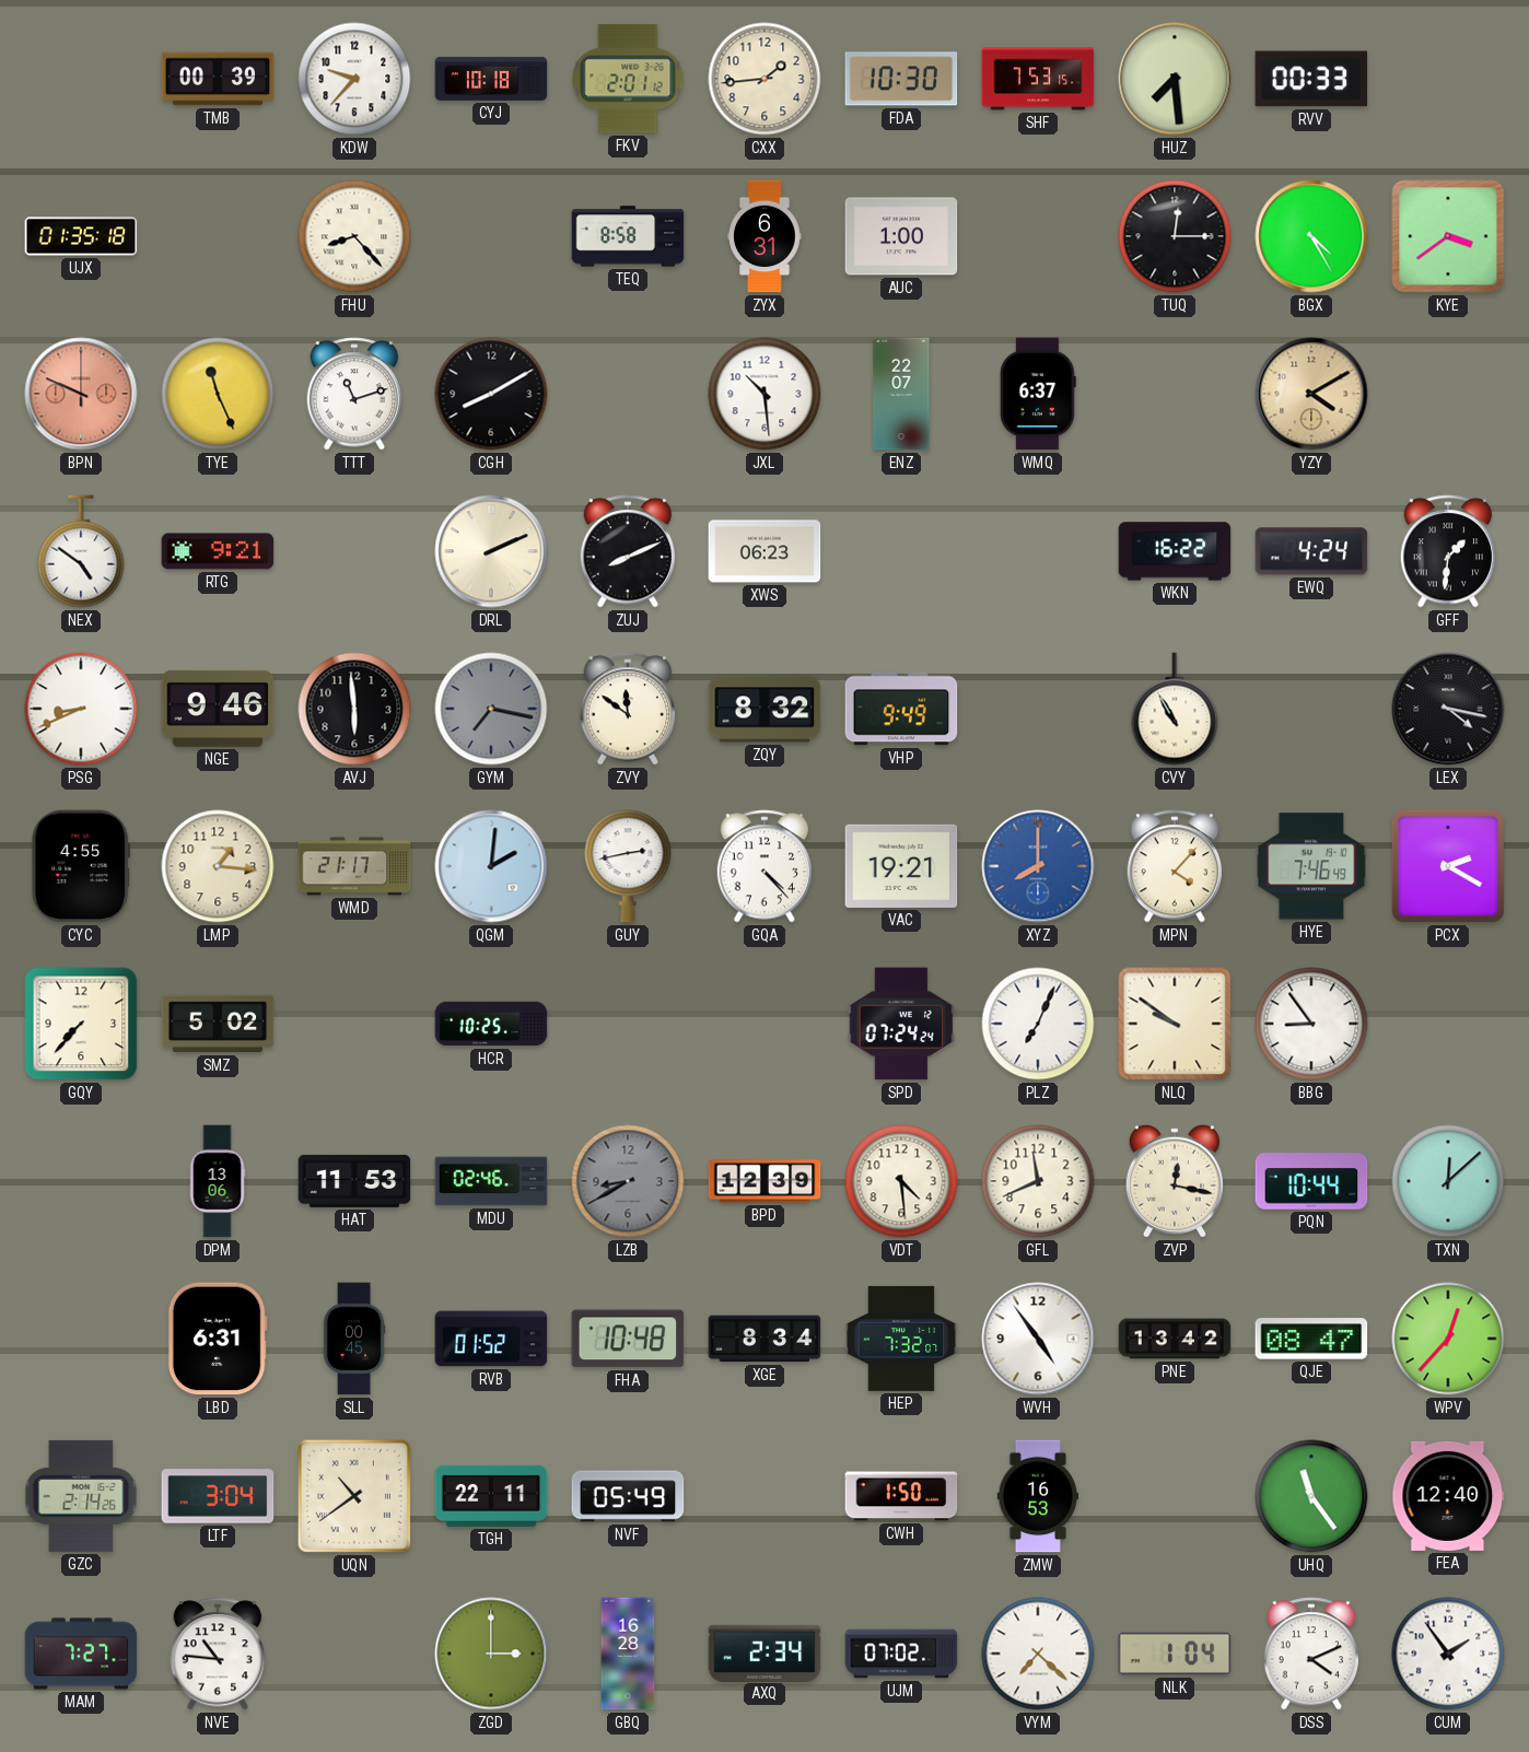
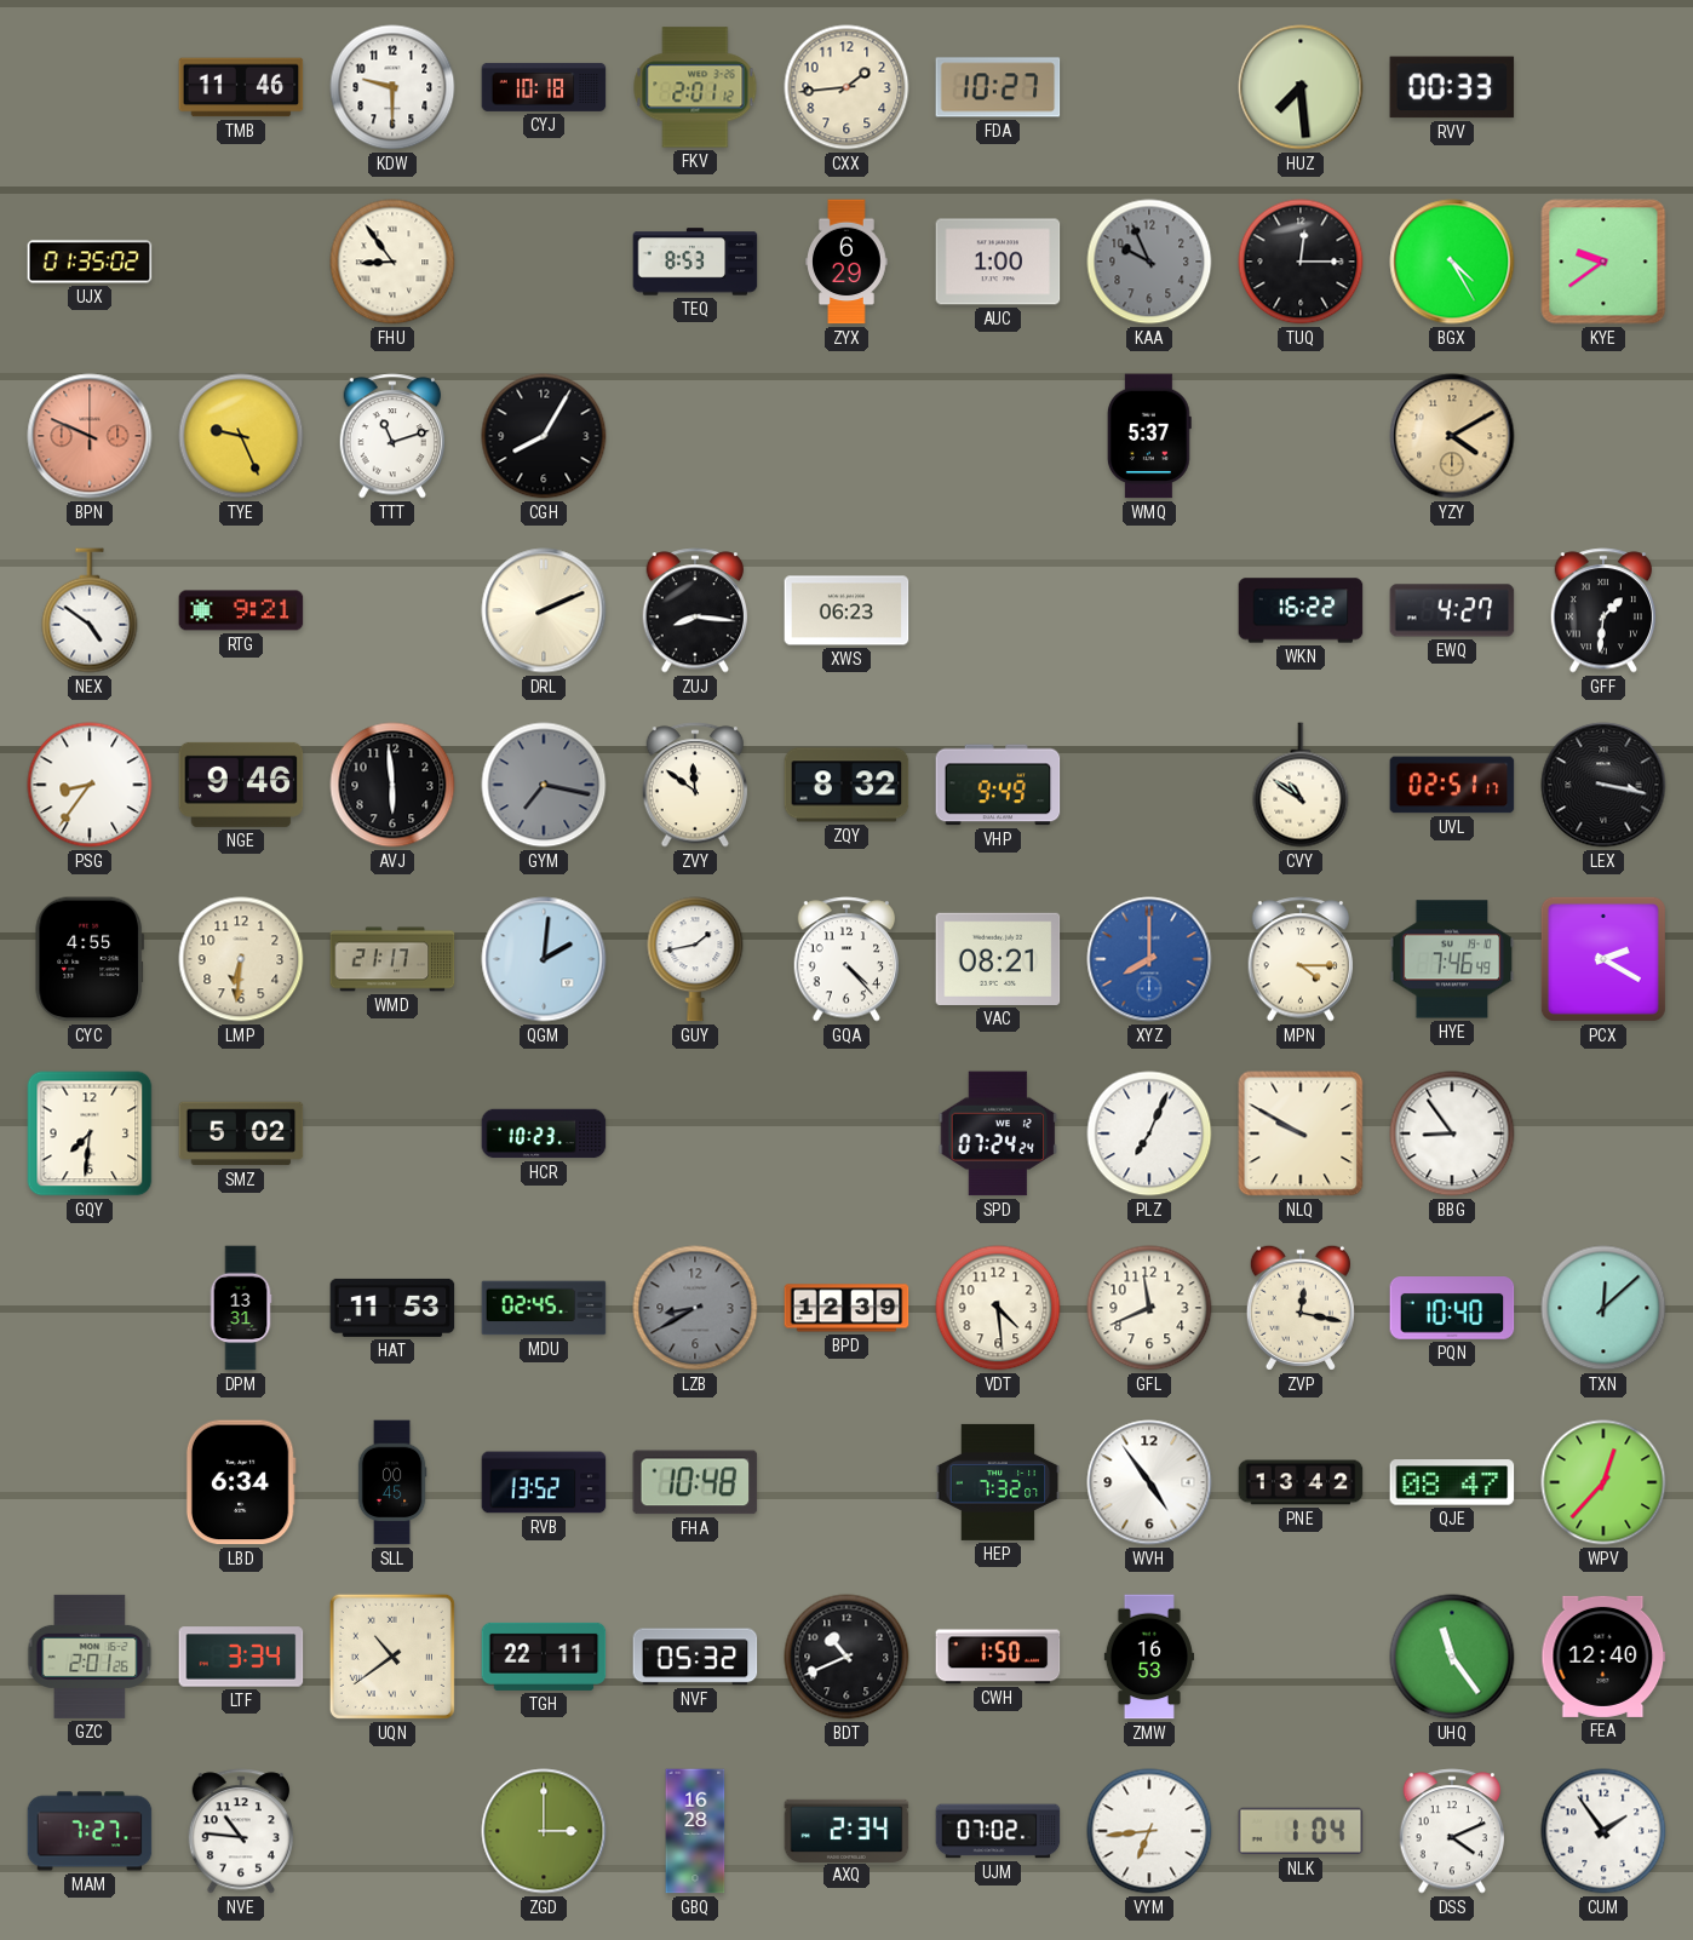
TMB: 00:39 -> 11:46
KDW: 9:37 -> 9:30
FDA: 10:30 -> 10:27
SHF: 7:53 -> none
UJX: 01:35:18 -> 01:35:02
FHU: 8:23 -> 8:54
TEQ: 8:58 -> 8:53
ZYX: 6:31 -> 6:29
KAA: none -> 9:56
KYE: 3:39 -> 9:39
TYE: 11:26 -> 9:26
CGH: 8:10 -> 8:05
JXL: 10:29 -> none
ENZ: 22:07 -> none
WMQ: 6:37 -> 5:37
ZUJ: 8:11 -> 8:16
EWQ: 4:24 -> 4:27
PSG: 8:41 -> 8:36
CVY: 10:55 -> 10:51
UVL: none -> 02:51
LEX: 4:17 -> 3:17
LMP: 1:16 -> 6:31
GUY: 2:43 -> 1:43
VAC: 19:21 -> 08:21
MPN: 4:07 -> 4:15
GQY: 7:37 -> 7:31
HCR: 10:25 -> 10:23
NLQ: 9:51 -> 9:50
DPM: 13:06 -> 13:31
MDU: 02:46 -> 02:45
PQN: 10:44 -> 10:40
LBD: 6:31 -> 6:34
RVB: 01:52 -> 13:52
XGE: 8:34 -> none
GZC: 2:14 -> 2:01
LTF: 3:04 -> 3:34
NVF: 05:49 -> 05:32
BDT: none -> 10:41
VYM: 7:22 -> 6:44
